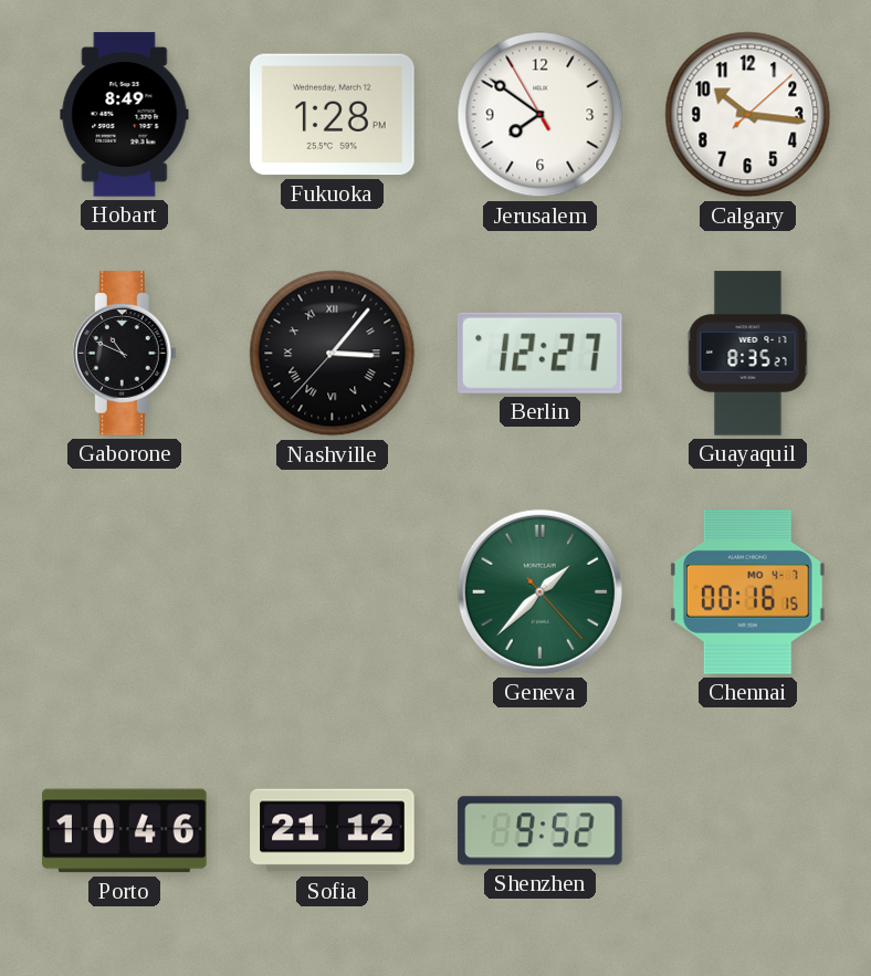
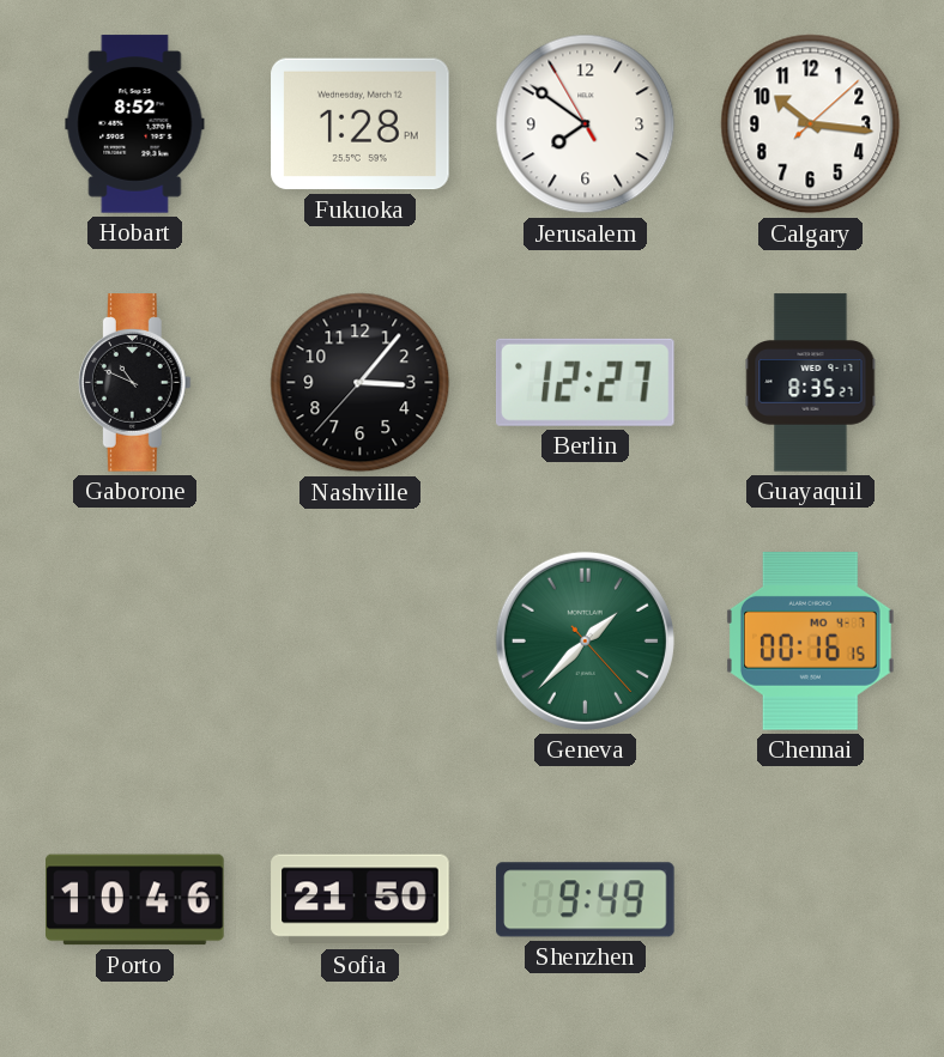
Hobart: 8:49 -> 8:52
Nashville numerals: Roman -> Arabic
Sofia: 21:12 -> 21:50
Shenzhen: 9:52 -> 9:49
